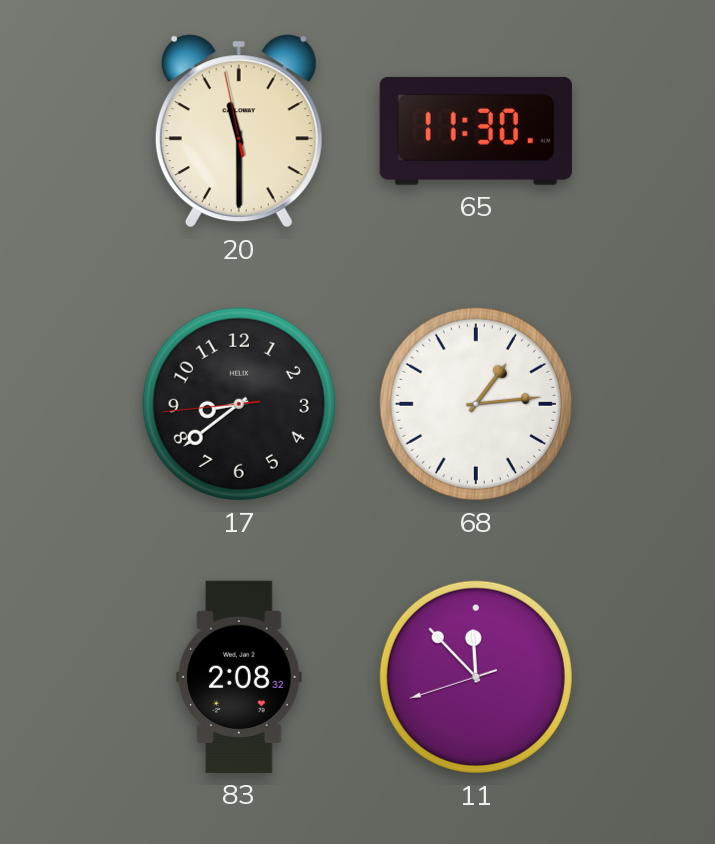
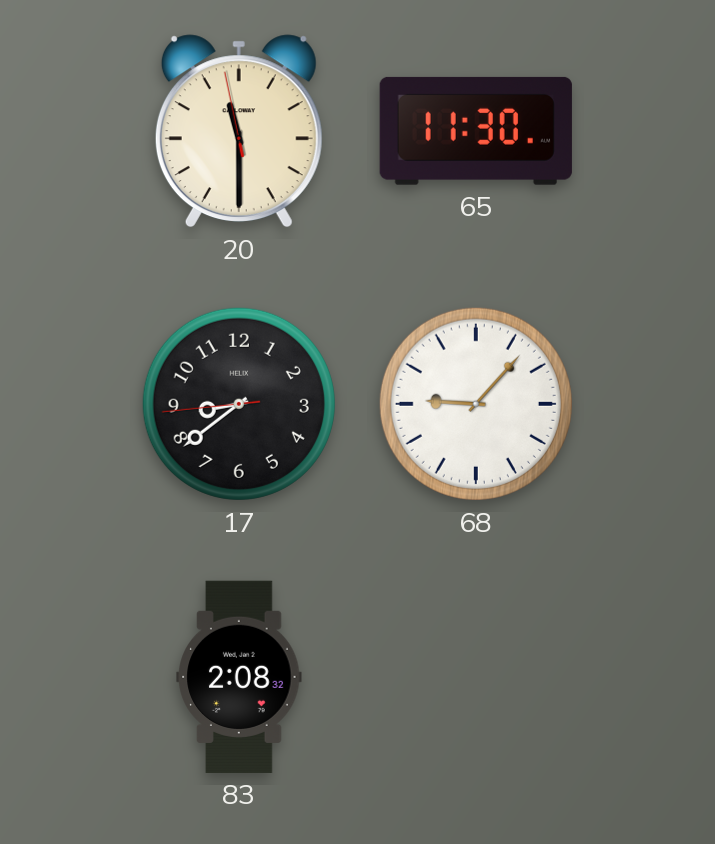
68: 1:14 -> 9:07
11: 11:52 -> none
